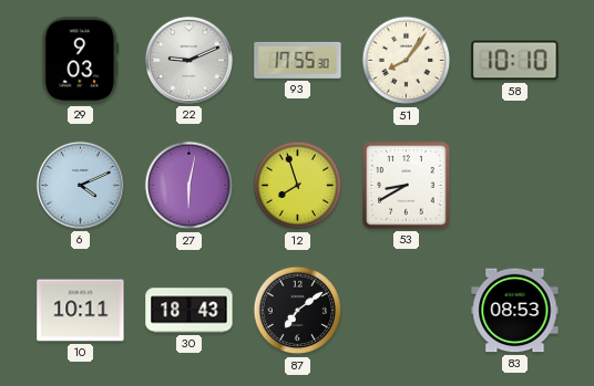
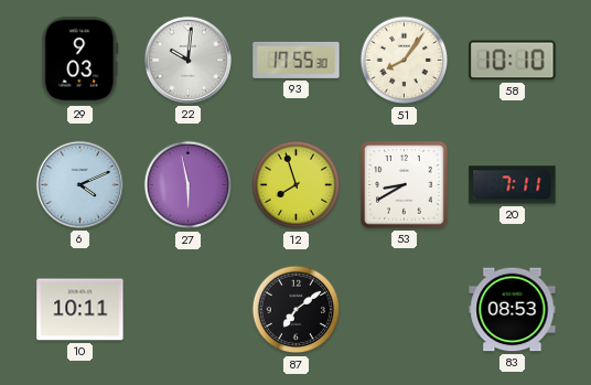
22: 9:11 -> 10:01
27: 6:02 -> 5:58
20: none -> 7:11
30: 18:43 -> none
